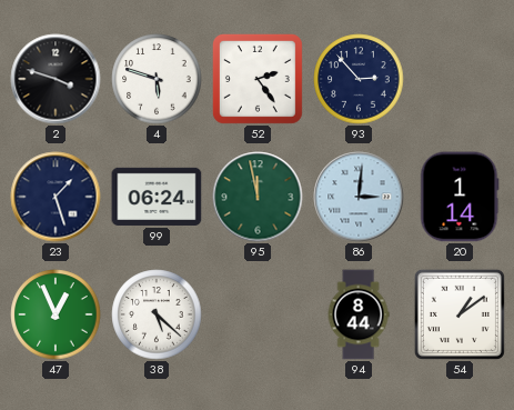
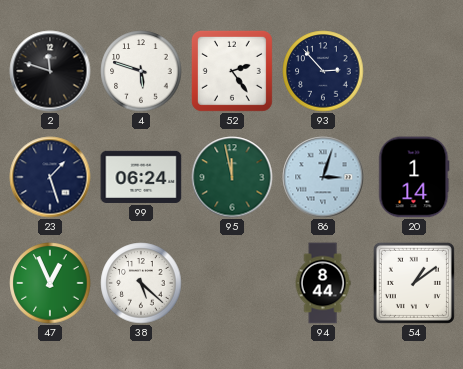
2: 3:48 -> 11:48
86: 3:01 -> 3:03
